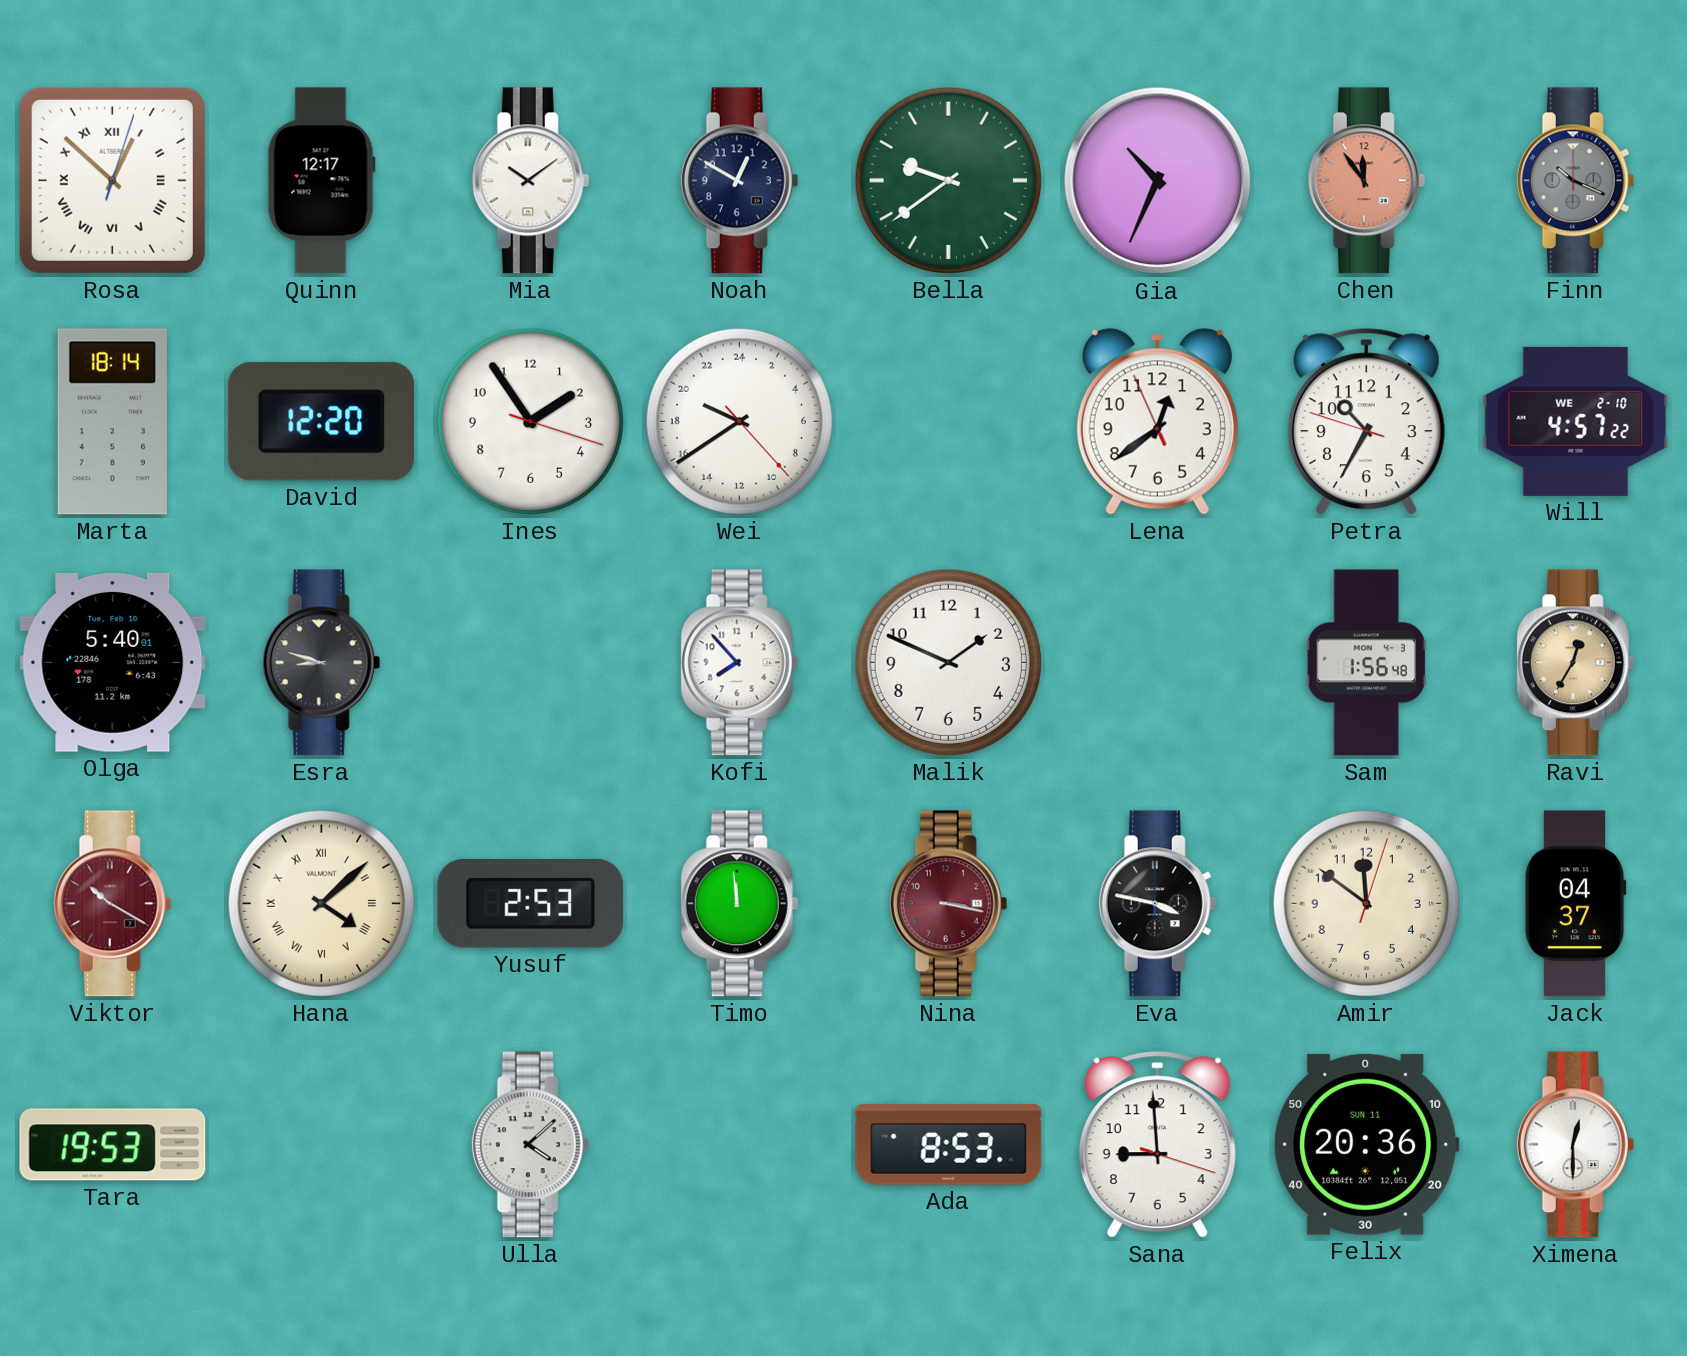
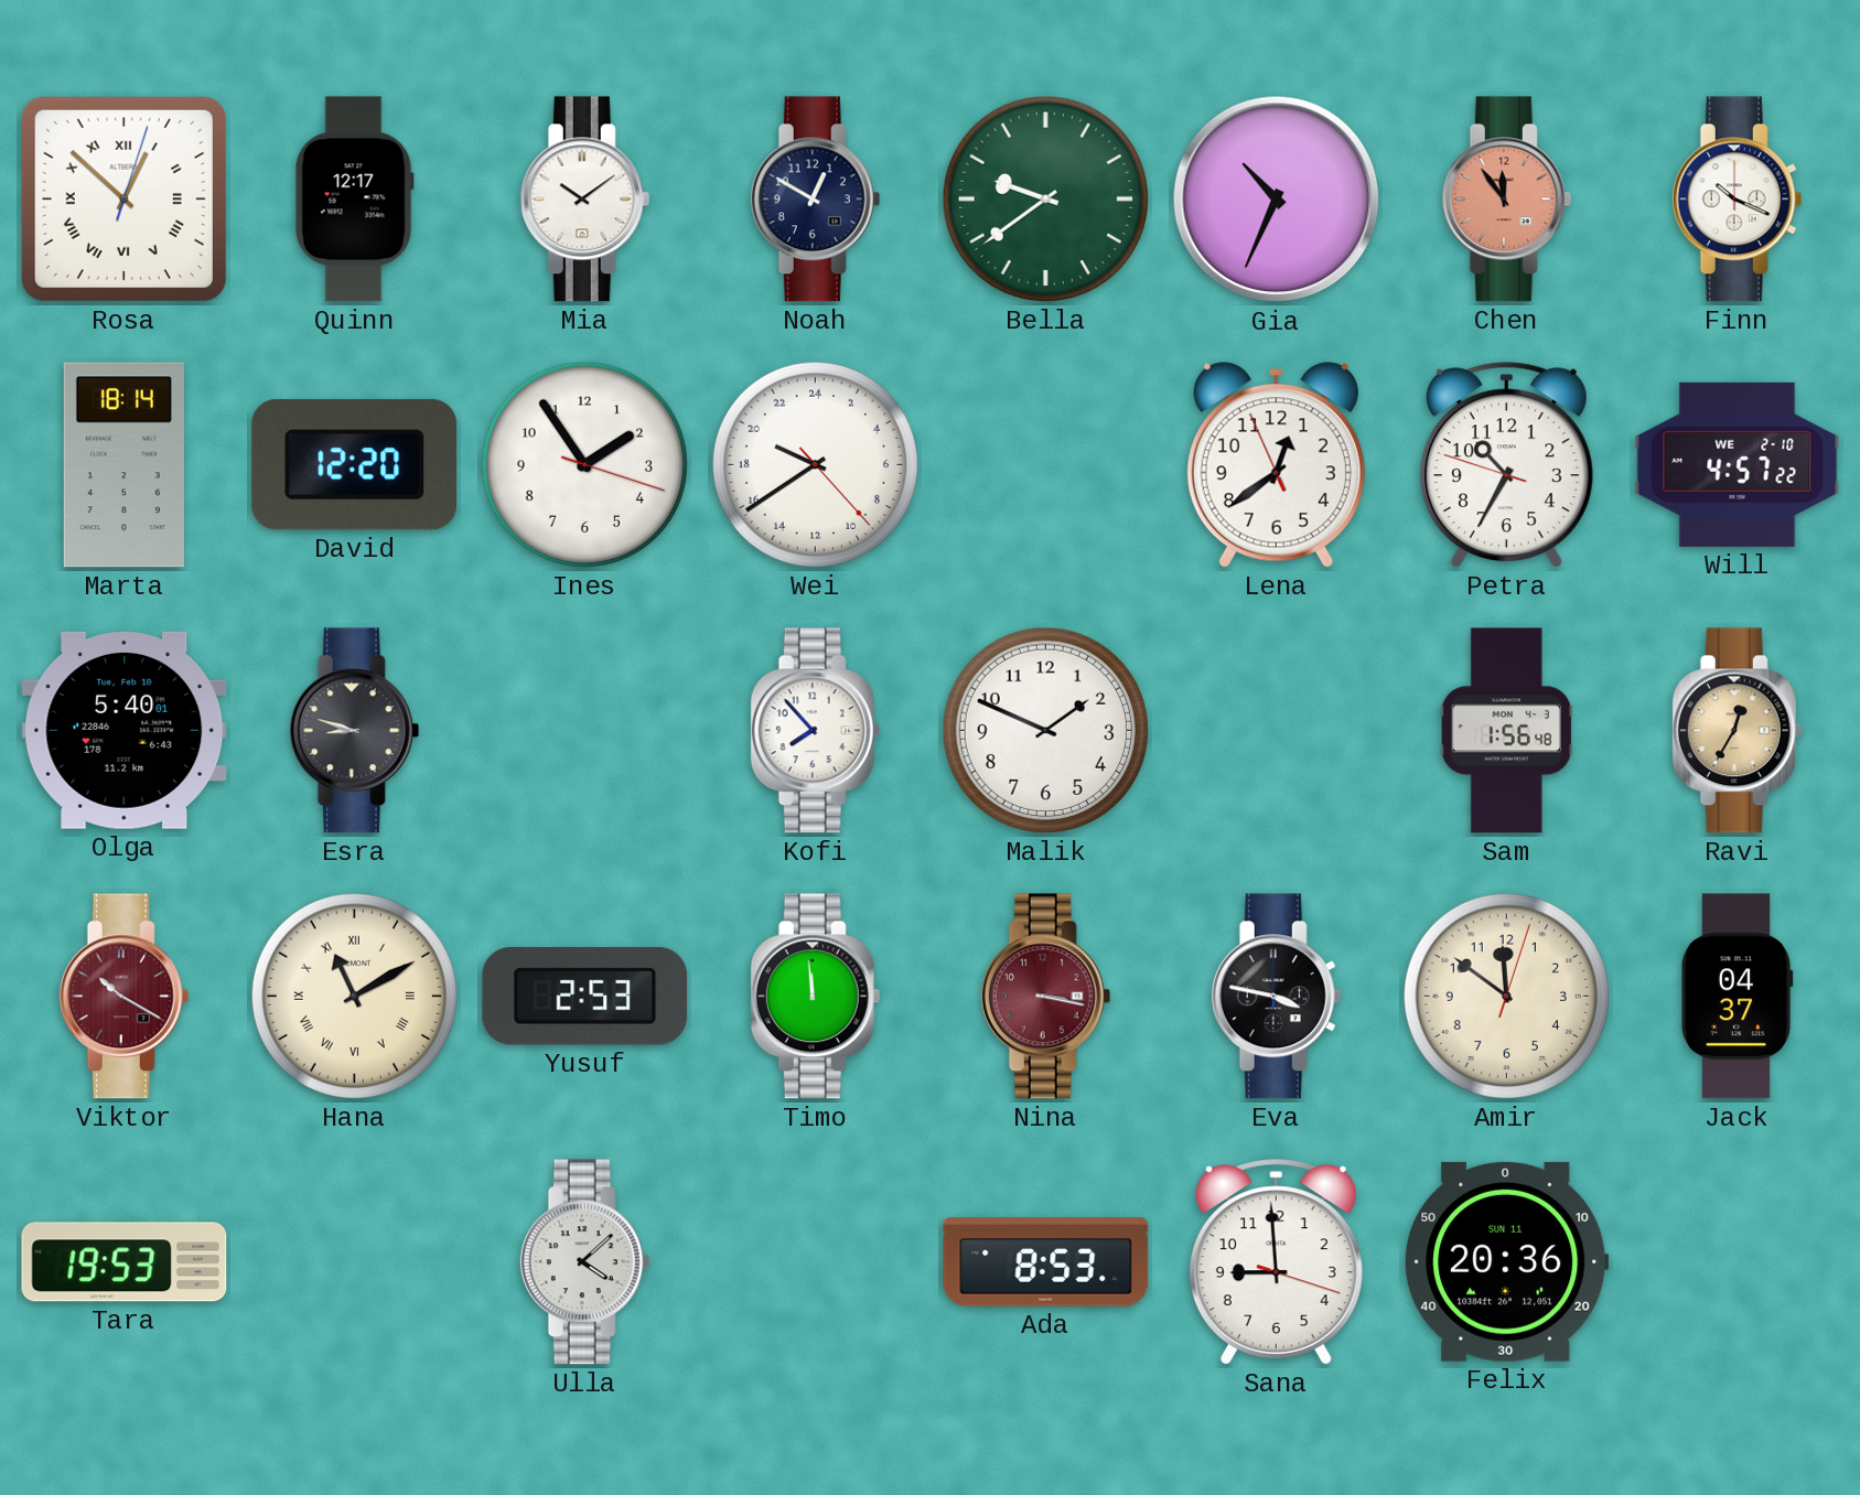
Finn dial: grey -> white
Hana: 4:08 -> 11:10
Ximena: 12:30 -> none
